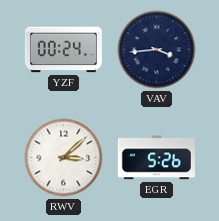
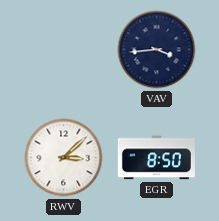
YZF: 00:24 -> none
EGR: 5:26 -> 8:50
